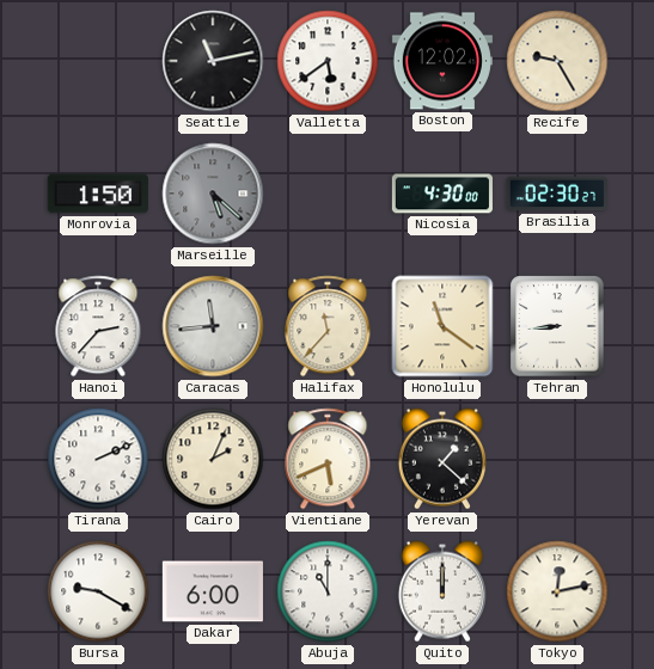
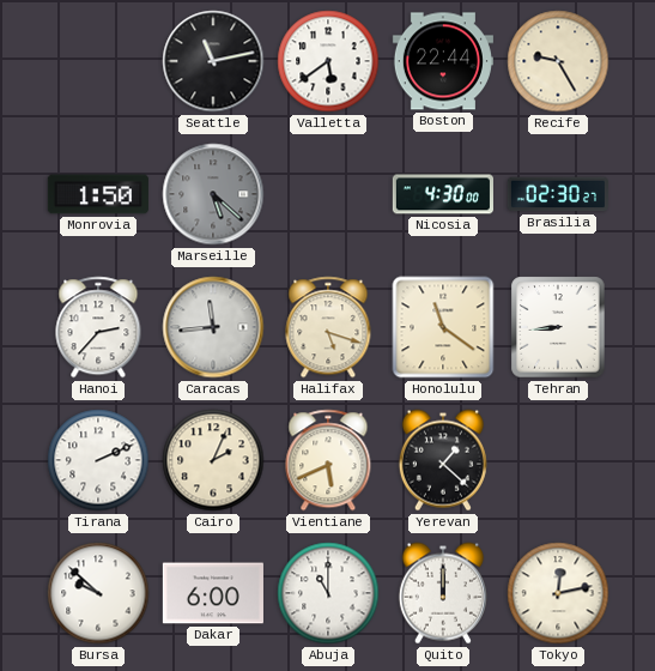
Boston: 12:02 -> 22:44
Halifax: 11:37 -> 5:18
Bursa: 9:20 -> 9:52
